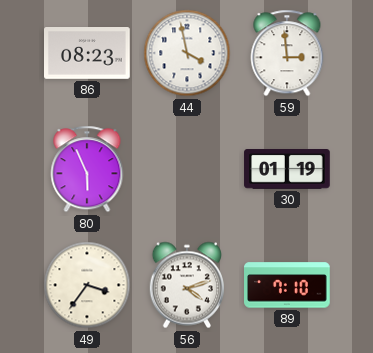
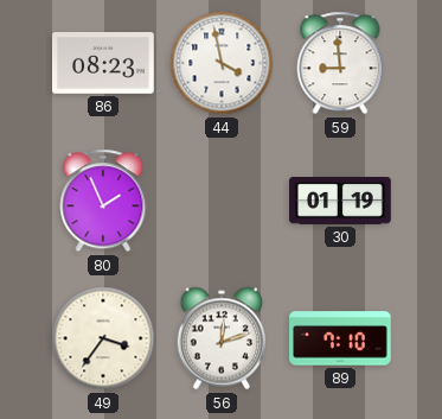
59: 2:59 -> 8:59
80: 5:56 -> 1:56
56: 4:12 -> 12:12
